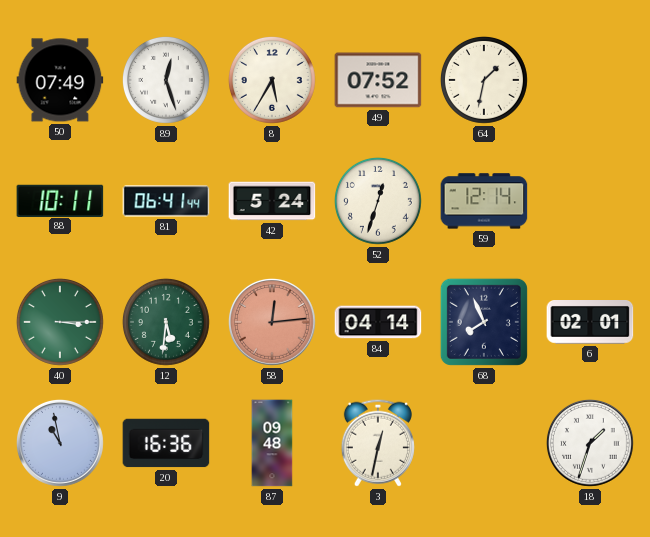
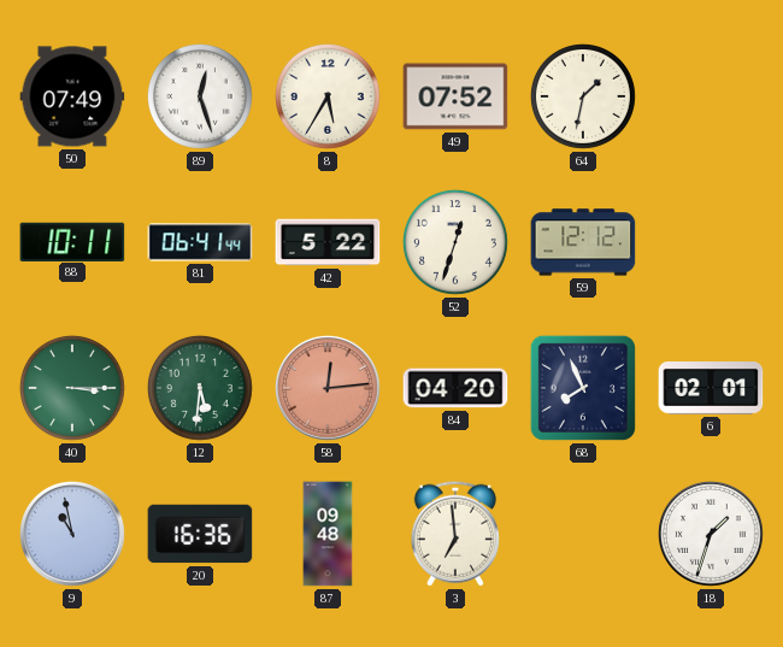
42: 5:24 -> 5:22
59: 12:14 -> 12:12
84: 04:14 -> 04:20
3: 12:32 -> 6:59
